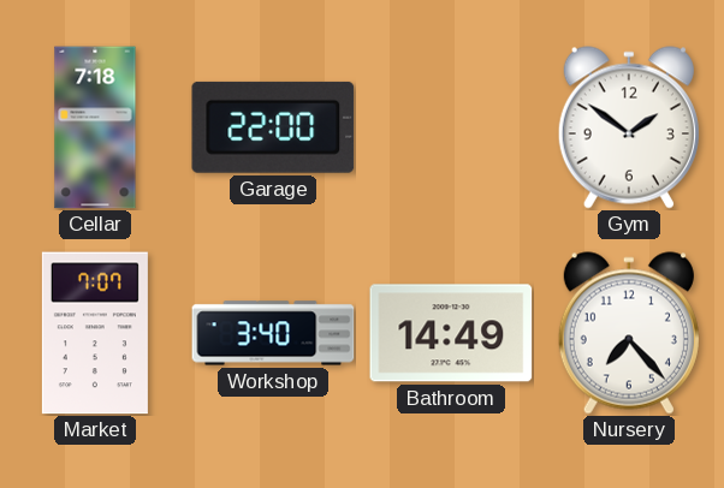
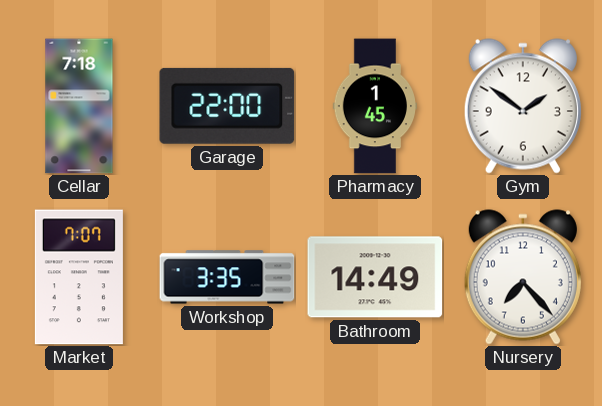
Pharmacy: none -> 1:45
Workshop: 3:40 -> 3:35
